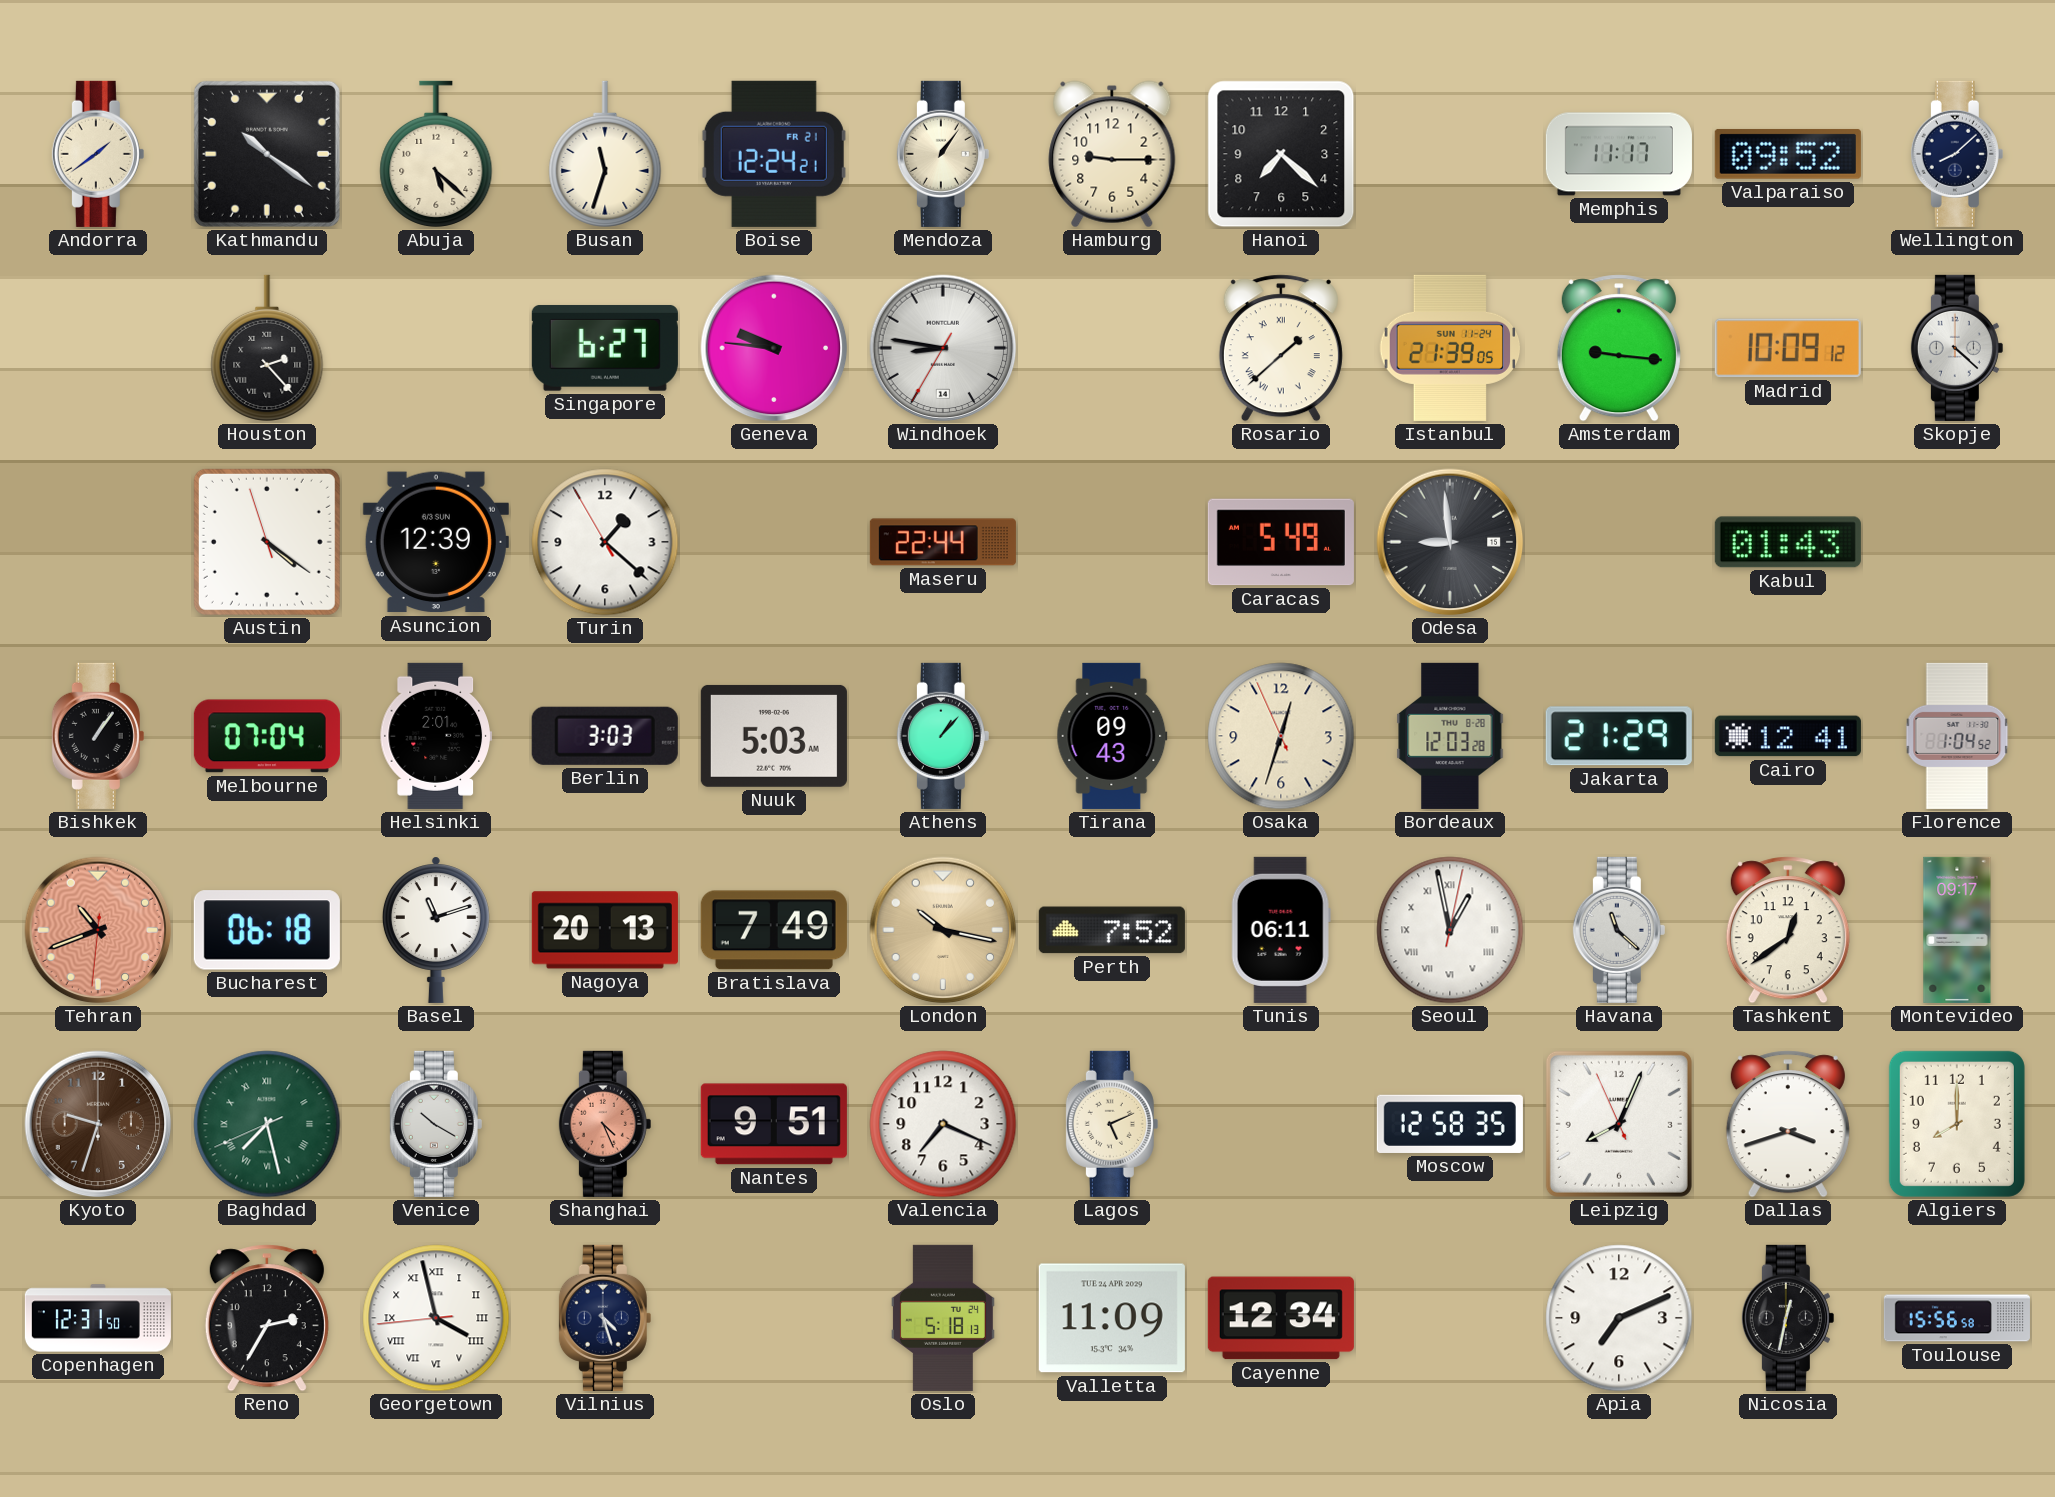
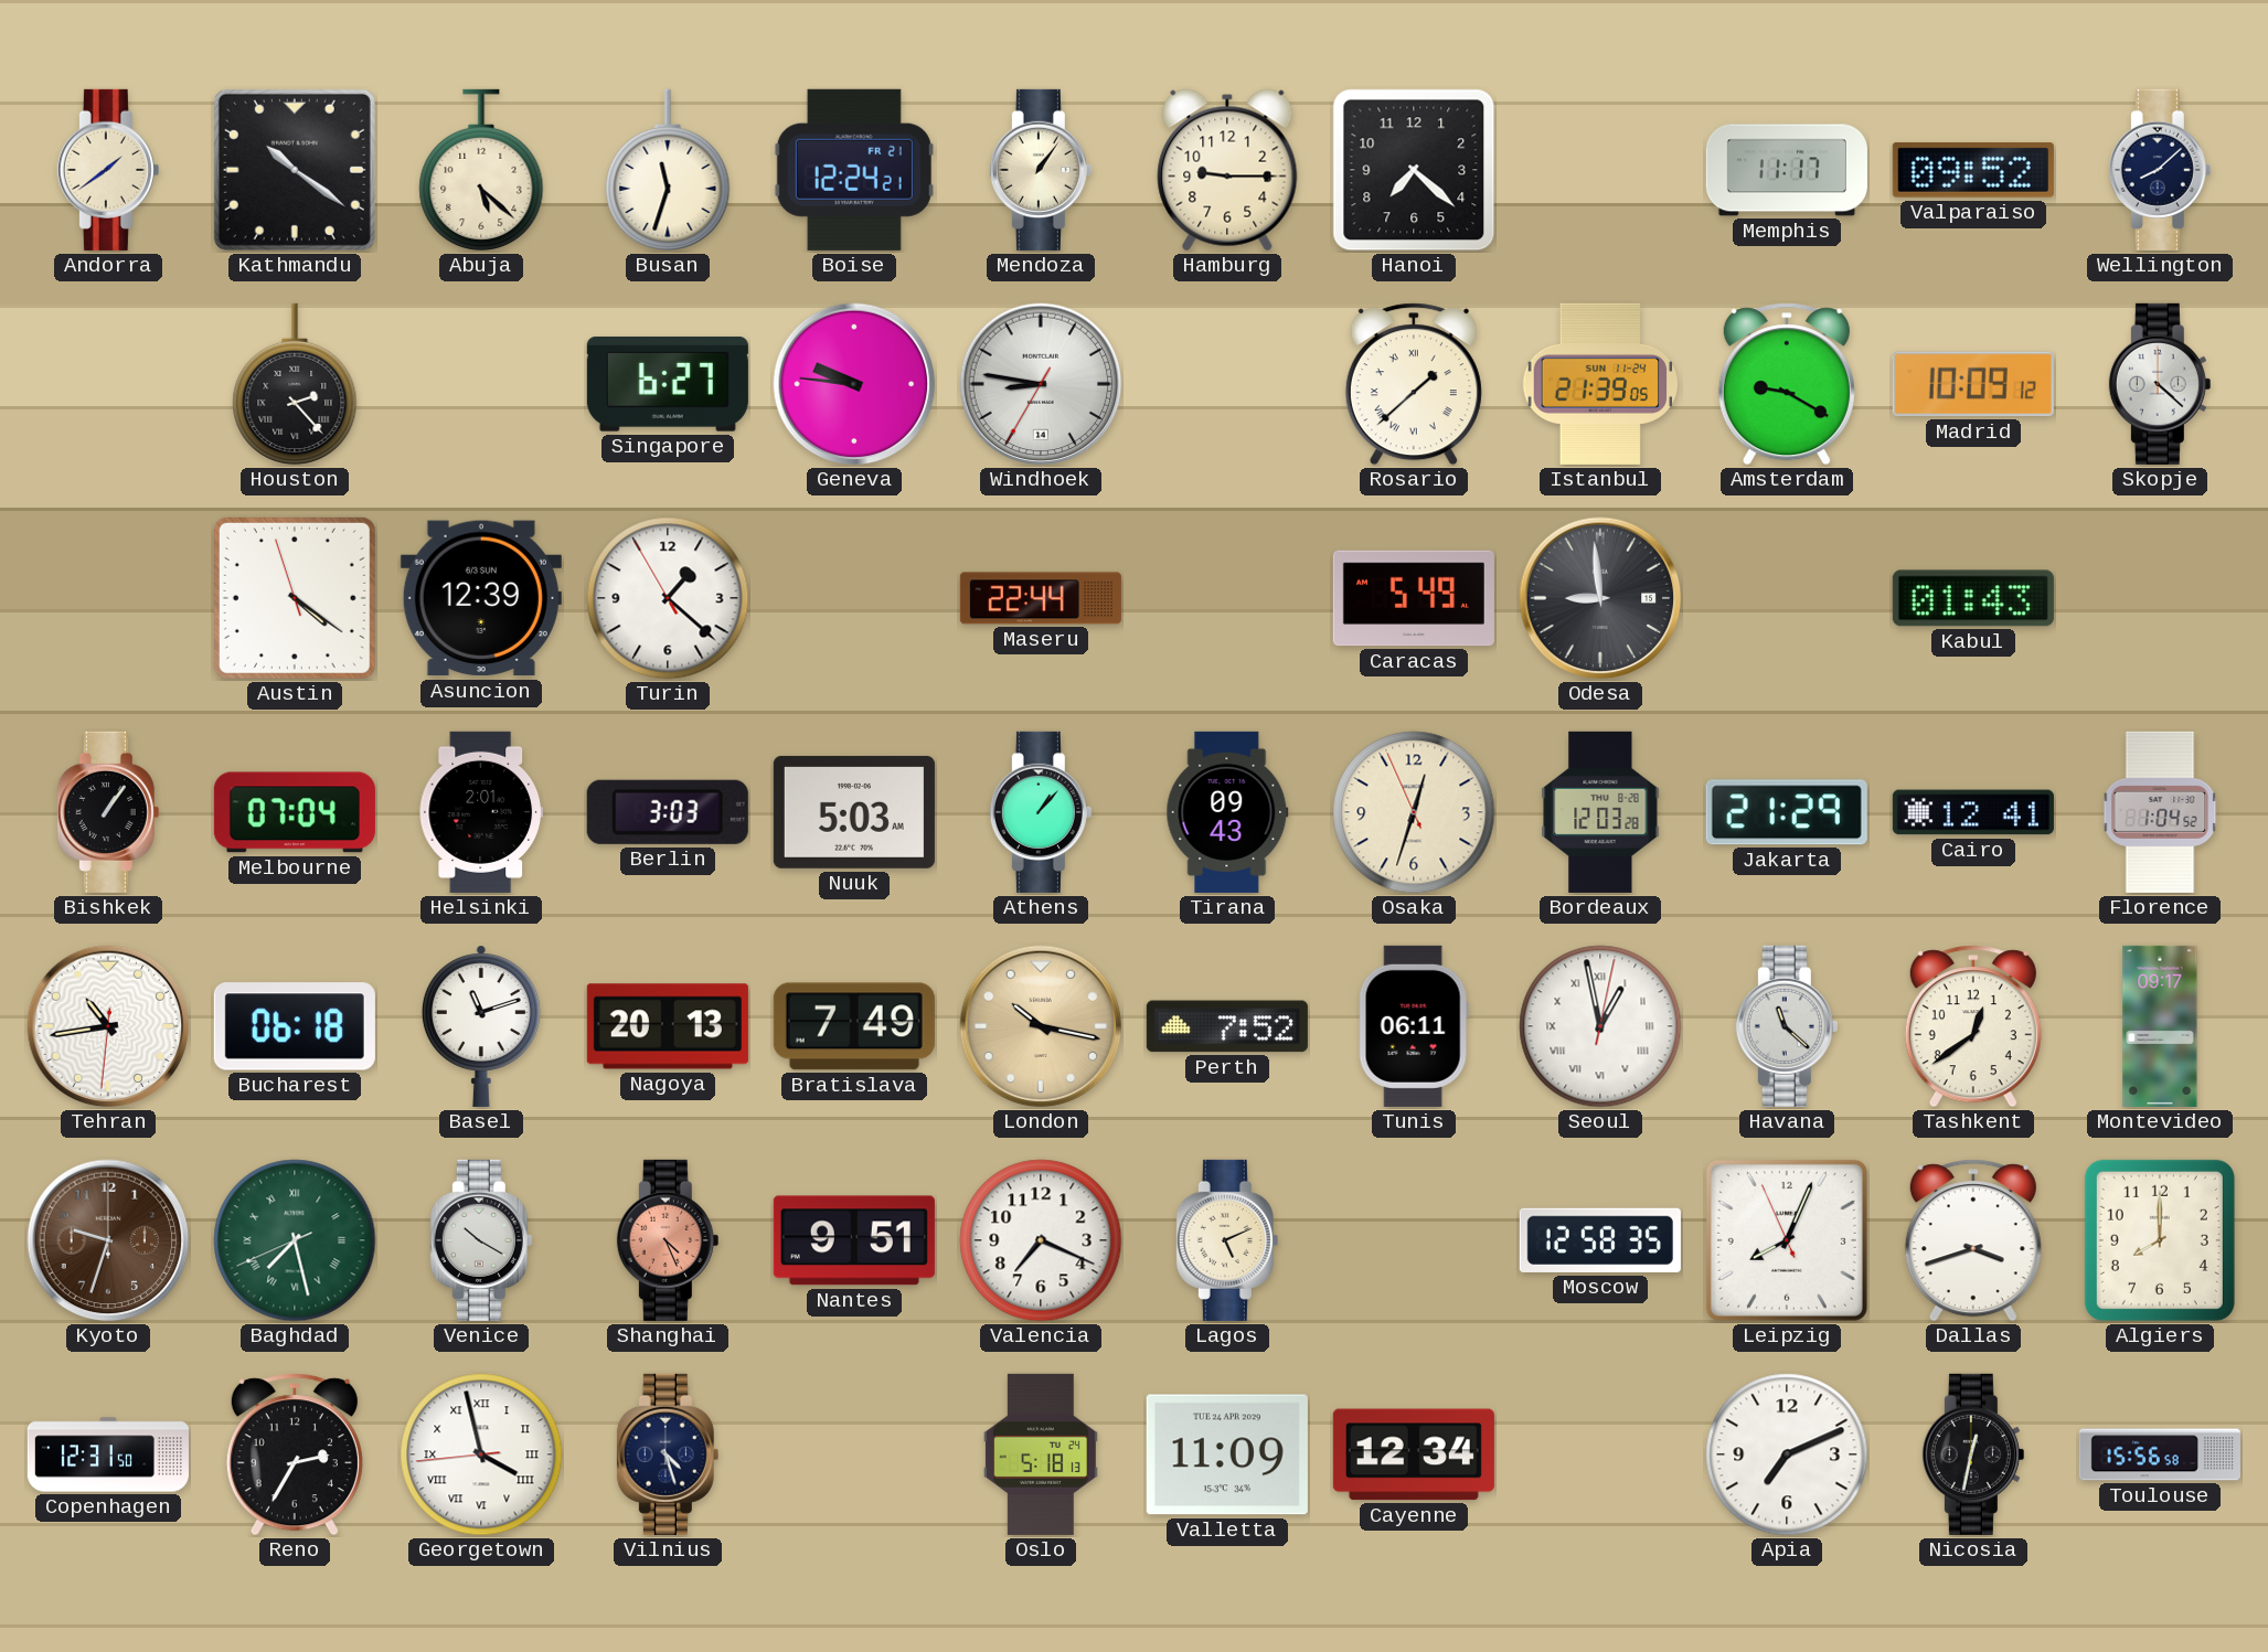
Amsterdam: 9:16 -> 9:20
Tehran: 10:41 -> 10:43
Tehran dial: salmon -> white
